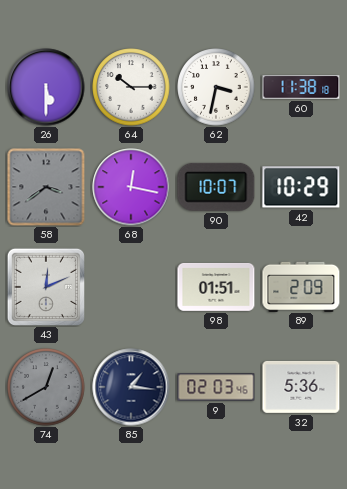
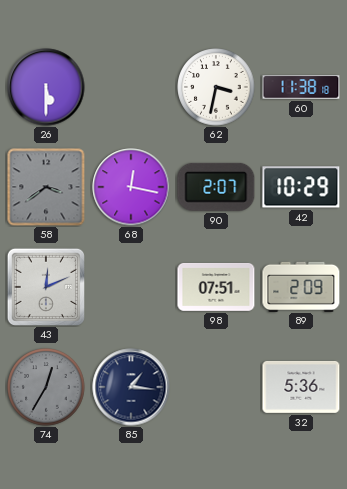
64: 10:15 -> none
90: 10:07 -> 2:07
98: 01:51 -> 07:51
74: 12:40 -> 12:35
9: 02:03 -> none
